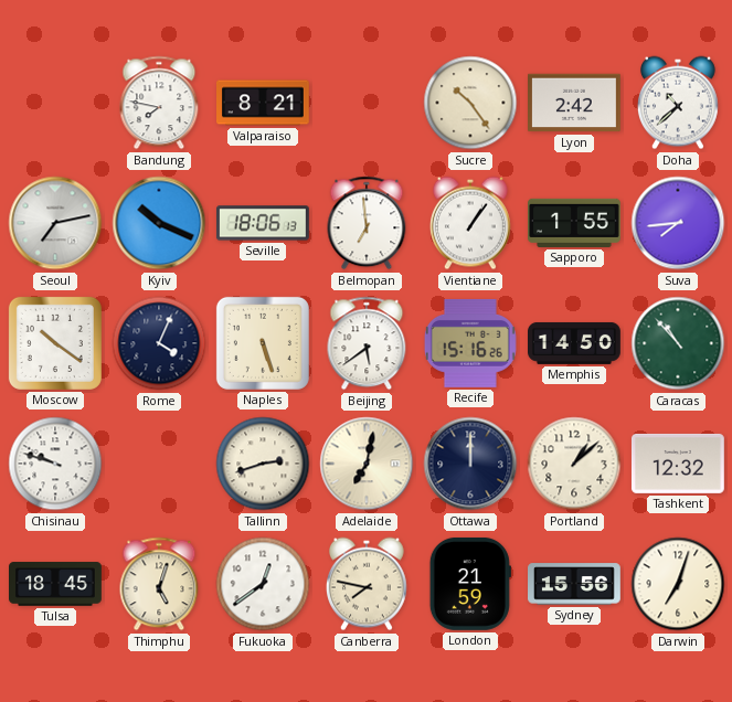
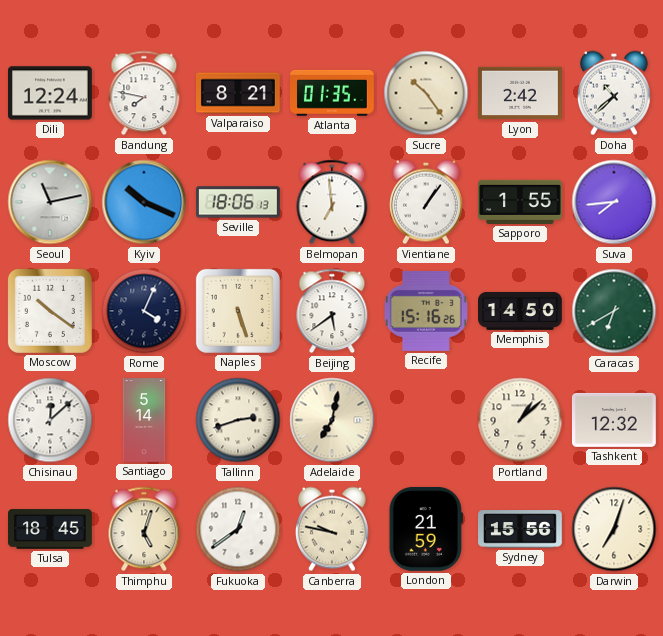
Dili: none -> 12:24
Atlanta: none -> 01:35
Seoul: 7:13 -> 11:13
Caracas: 10:53 -> 6:40
Chisinau: 9:48 -> 12:08
Santiago: none -> 5:14
Ottawa: 12:00 -> none
Canberra: 7:47 -> 9:47
